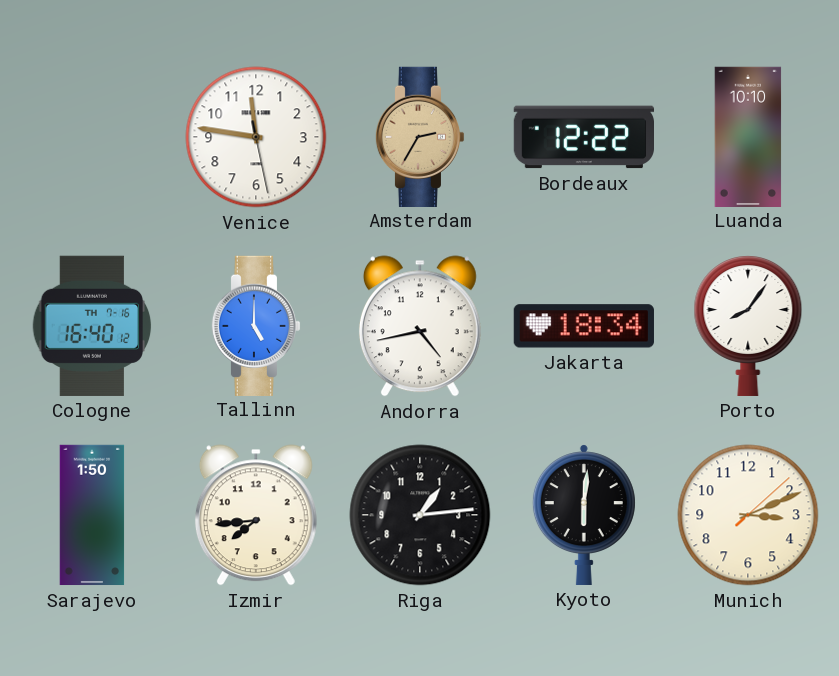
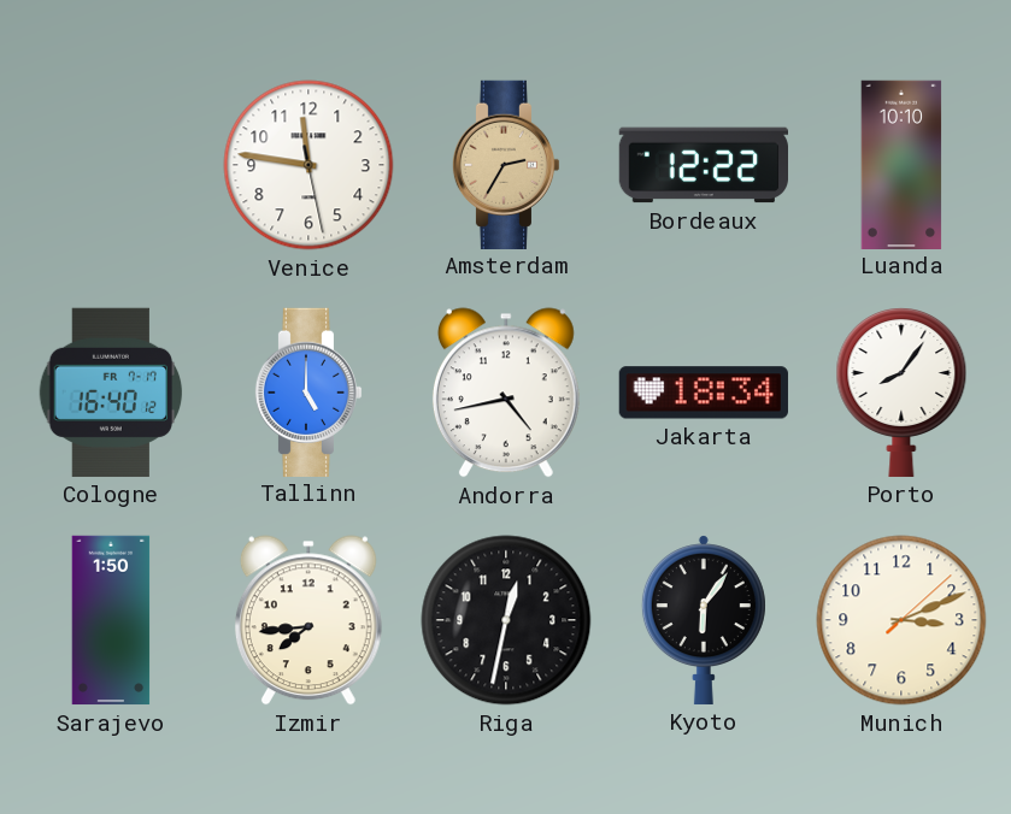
Cologne date: TH 7-16 -> FR 7-17
Riga: 1:14 -> 12:32
Kyoto: 6:01 -> 6:06
